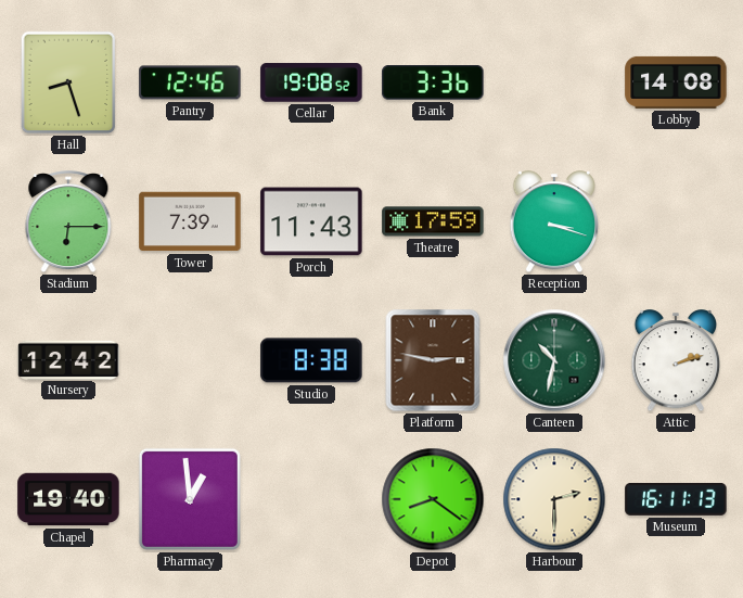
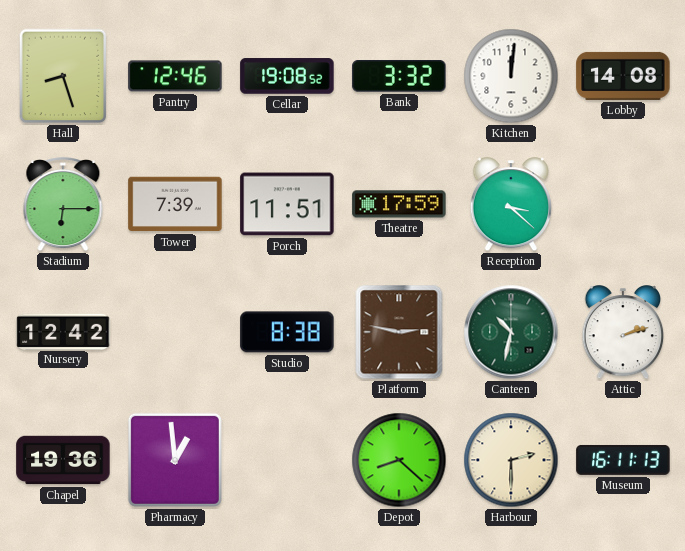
Bank: 3:36 -> 3:32
Kitchen: none -> 12:01
Porch: 11:43 -> 11:51
Reception: 3:18 -> 3:22
Chapel: 19:40 -> 19:36
Depot: 8:21 -> 8:22
